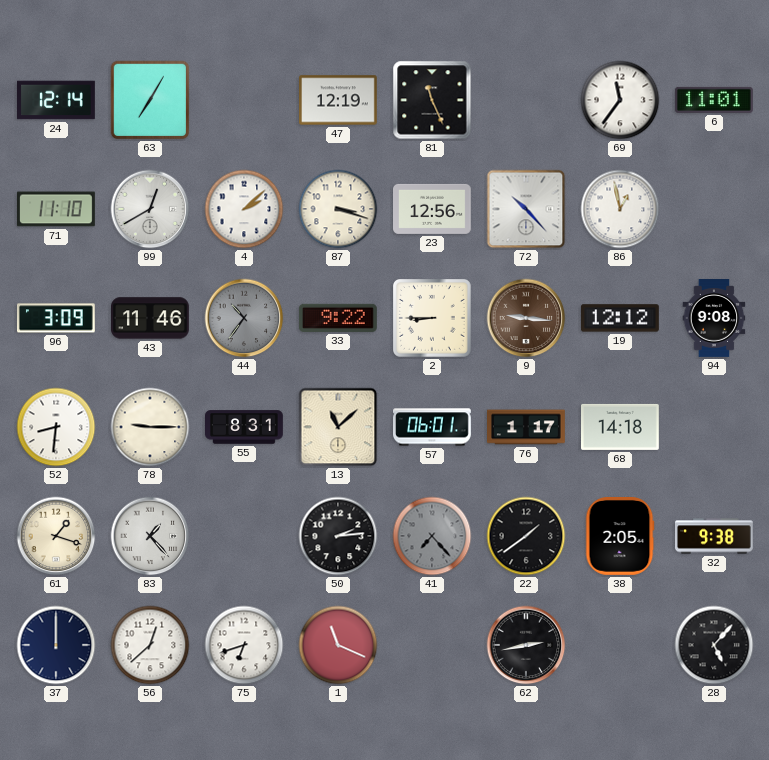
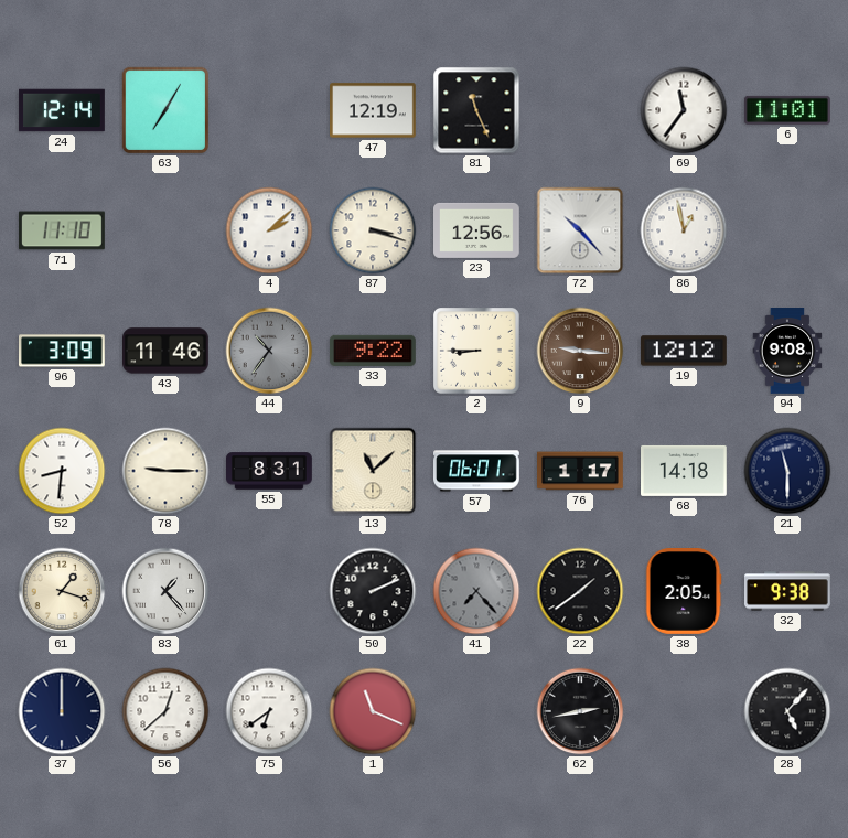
99: 12:40 -> none
21: none -> 11:30
50: 2:14 -> 2:11
75: 6:42 -> 6:39
